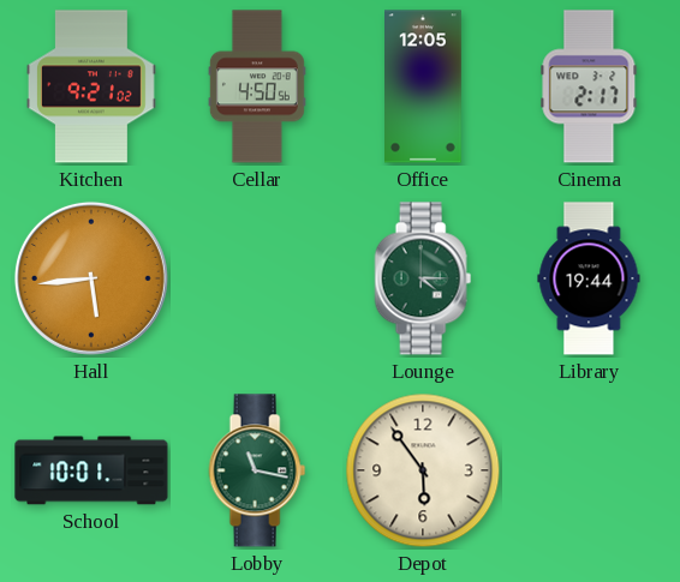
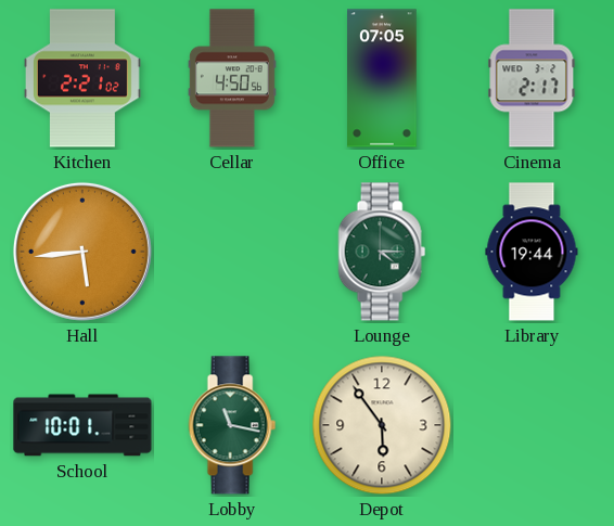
Kitchen: 9:21 -> 2:21
Office: 12:05 -> 07:05
